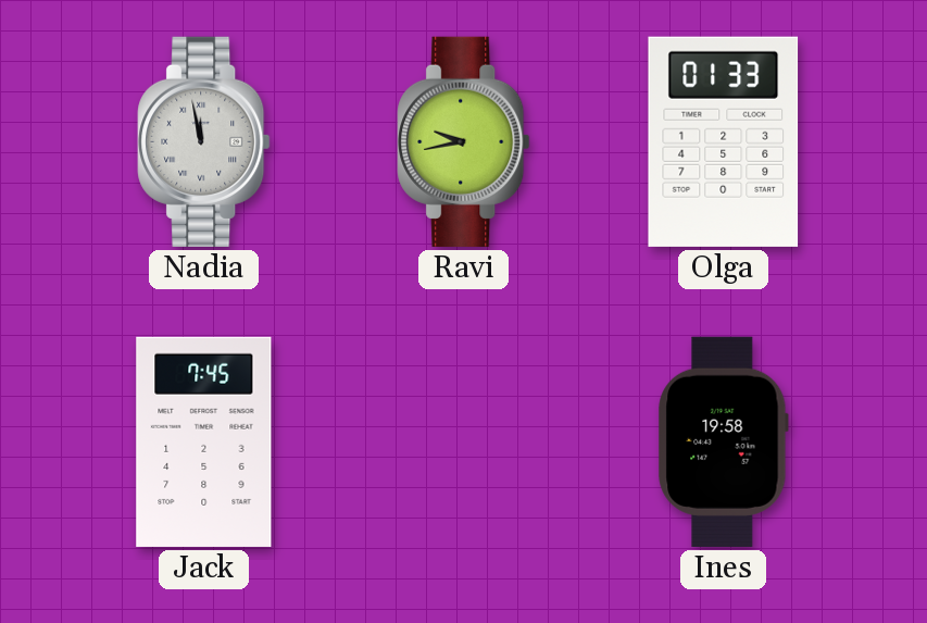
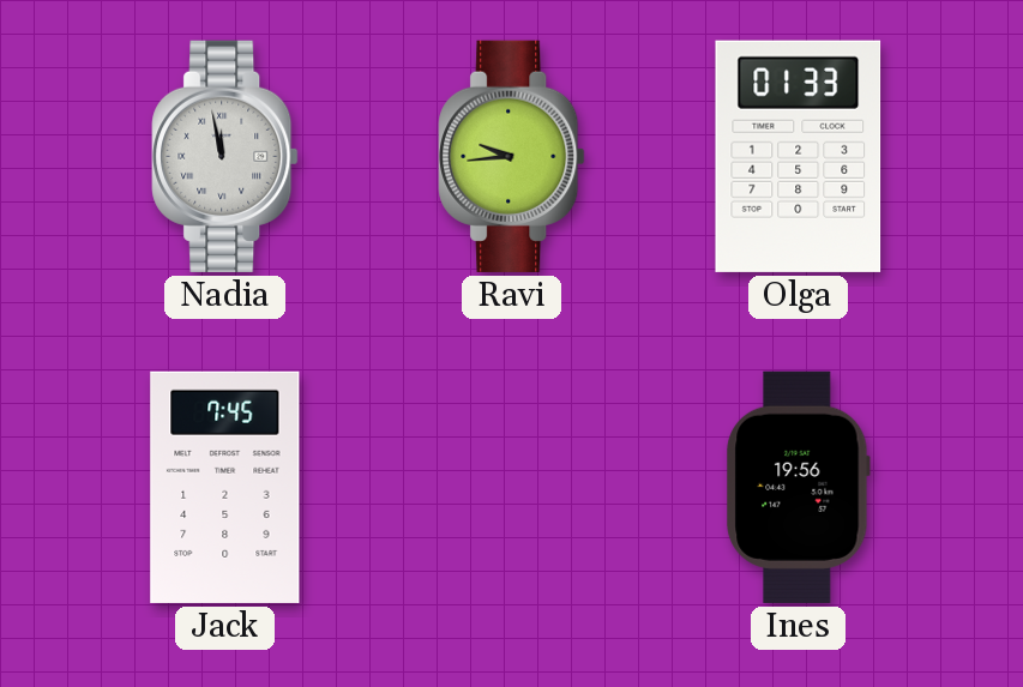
Ravi: 9:43 -> 9:44
Ines: 19:58 -> 19:56
